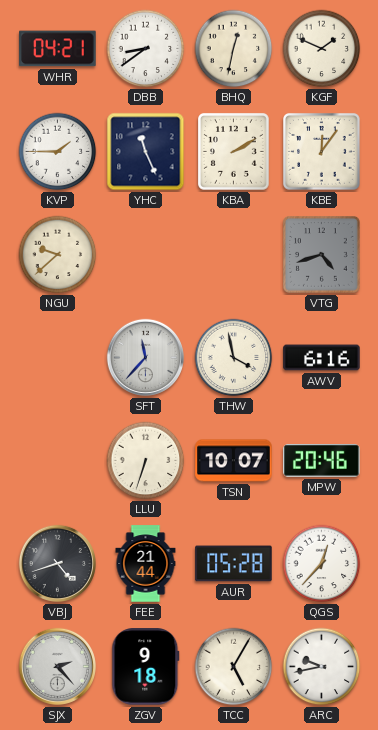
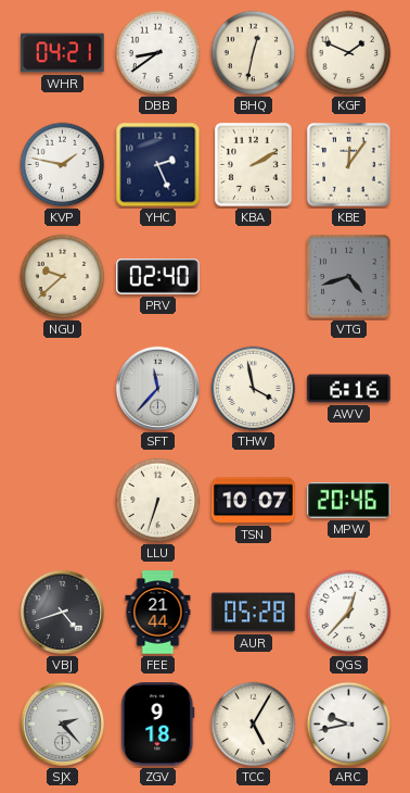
KVP: 1:45 -> 1:47
YHC: 11:26 -> 2:26
PRV: none -> 02:40
